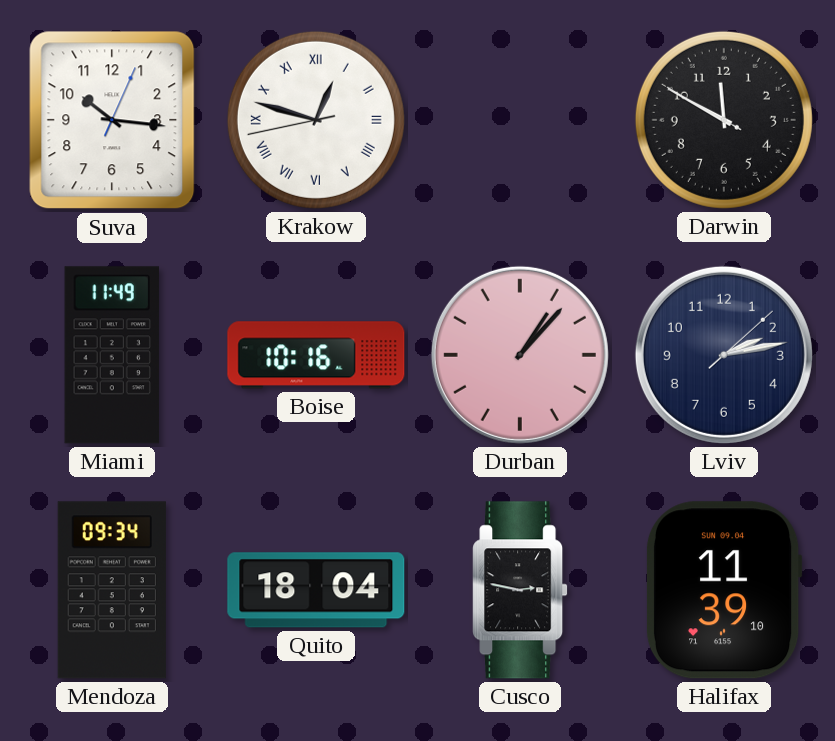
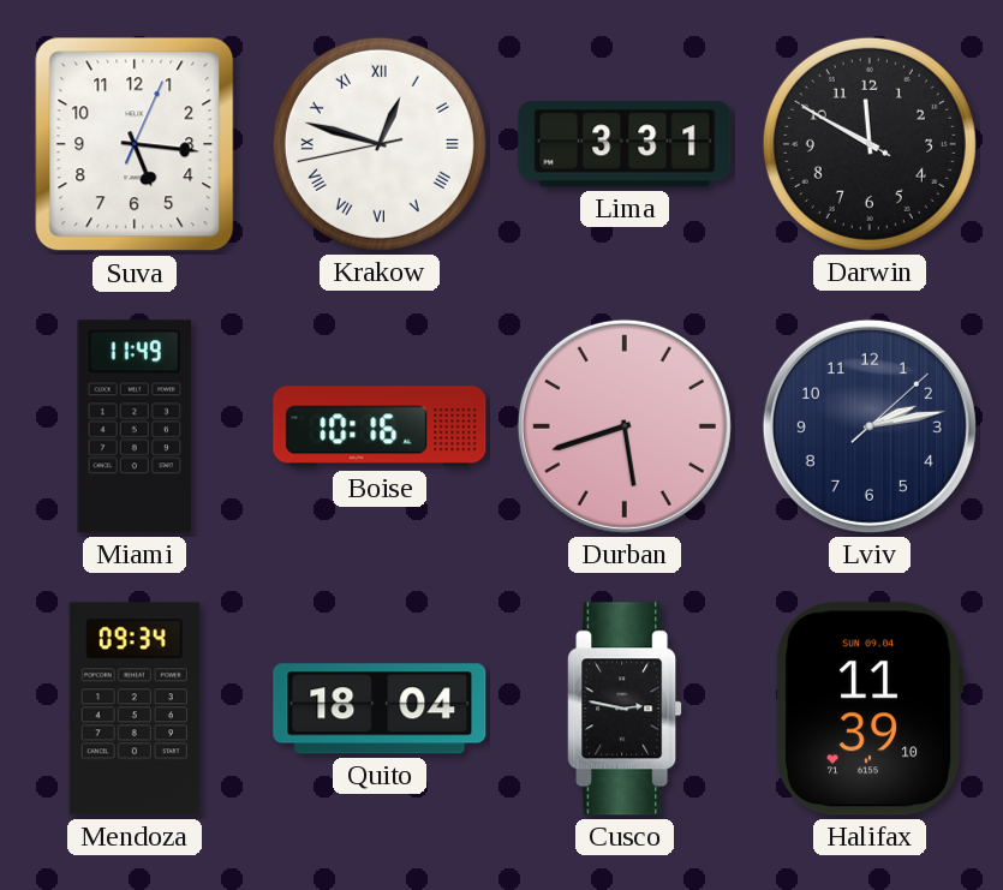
Suva: 10:16 -> 5:16
Lima: none -> 3:31
Durban: 1:07 -> 5:42
